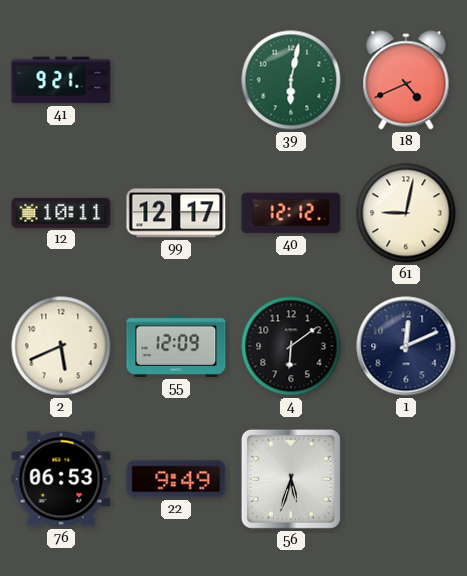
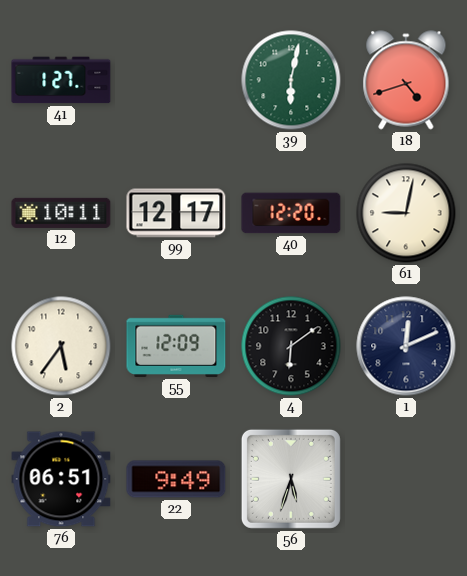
41: 9:21 -> 1:27
18: 4:41 -> 4:42
40: 12:12 -> 12:20
2: 5:41 -> 5:36
76: 06:53 -> 06:51
